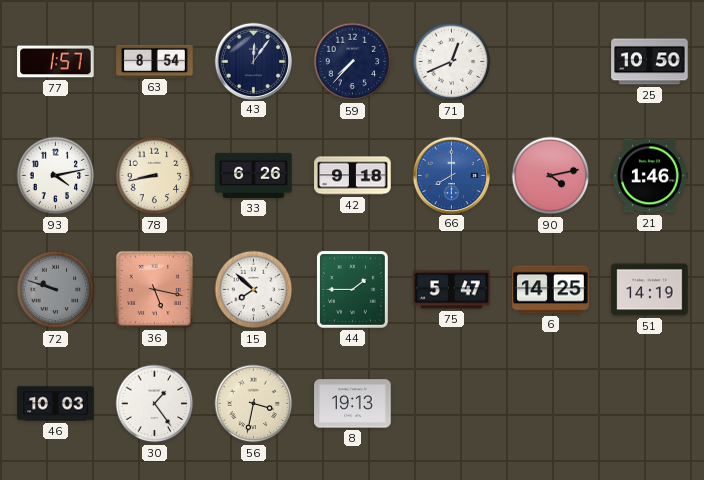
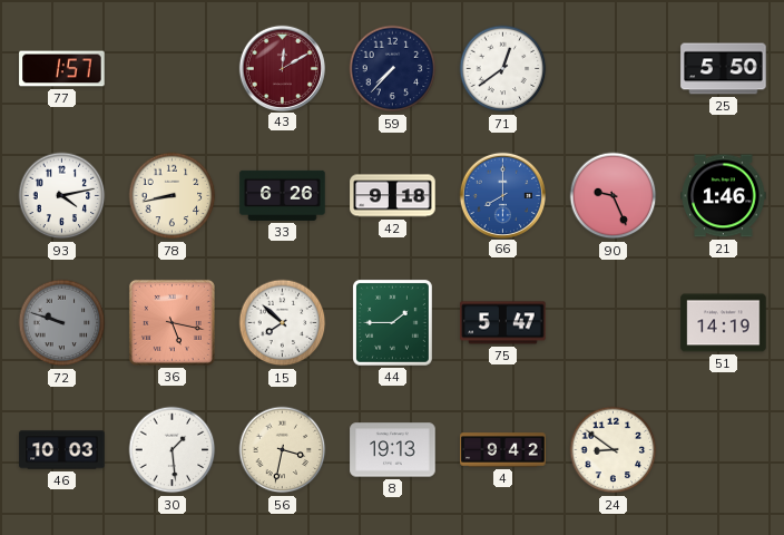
63: 8:54 -> none
43: 12:06 -> 12:10
43 dial: navy -> burgundy
71: 12:41 -> 12:39
25: 10:50 -> 5:50
90: 4:13 -> 9:26
6: 14:25 -> none
30: 1:24 -> 1:29
4: none -> 9:42
24: none -> 8:51
